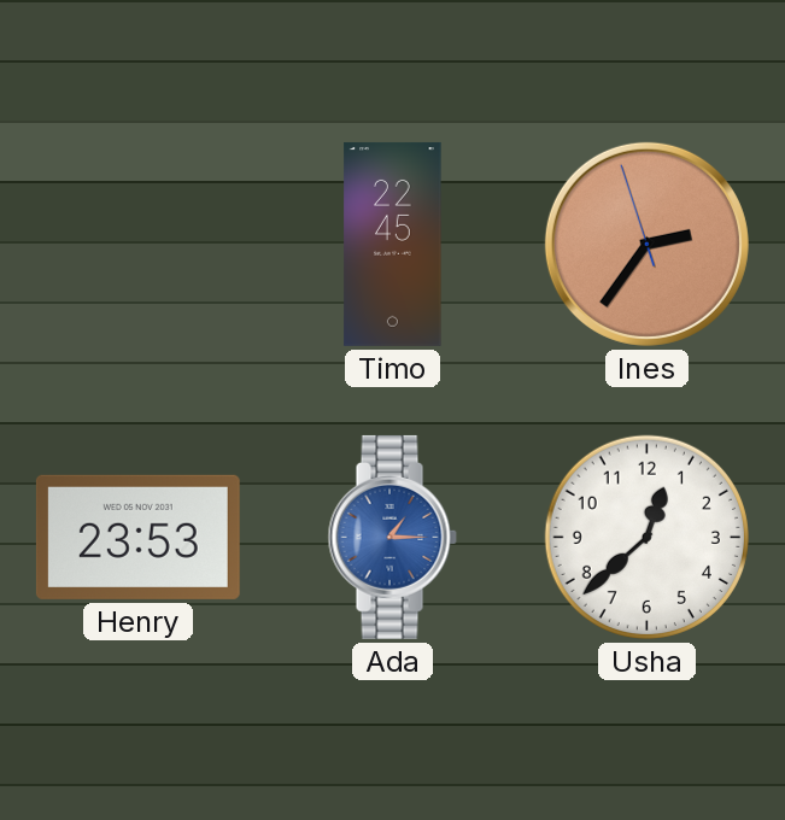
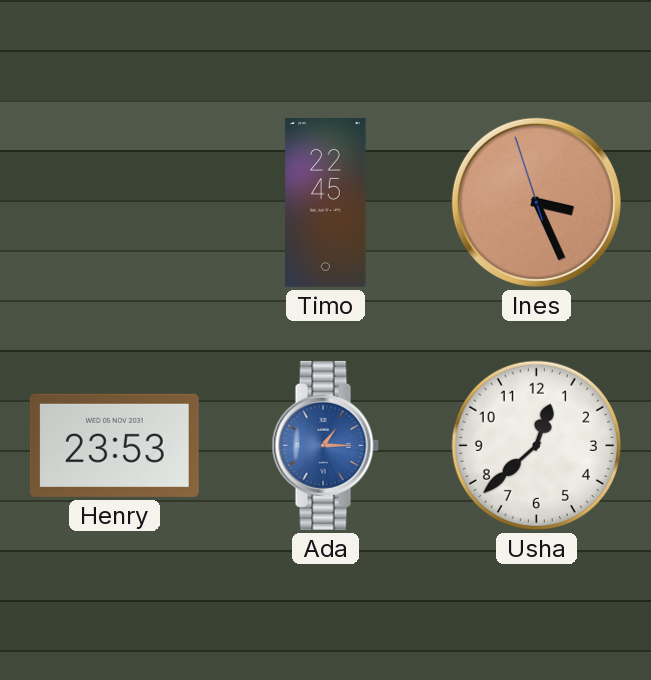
Ines: 2:35 -> 3:25
